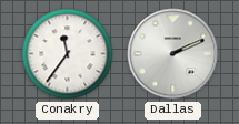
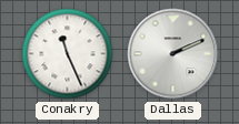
Conakry: 11:36 -> 11:26
